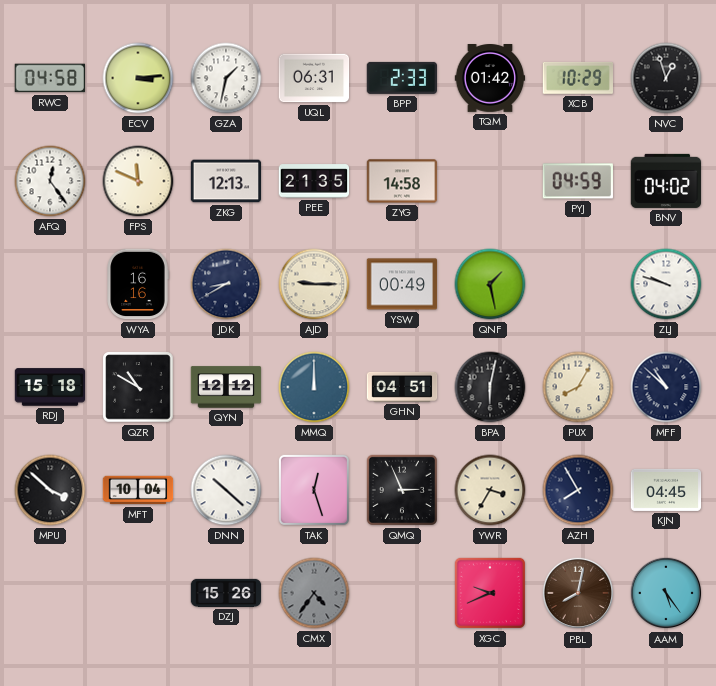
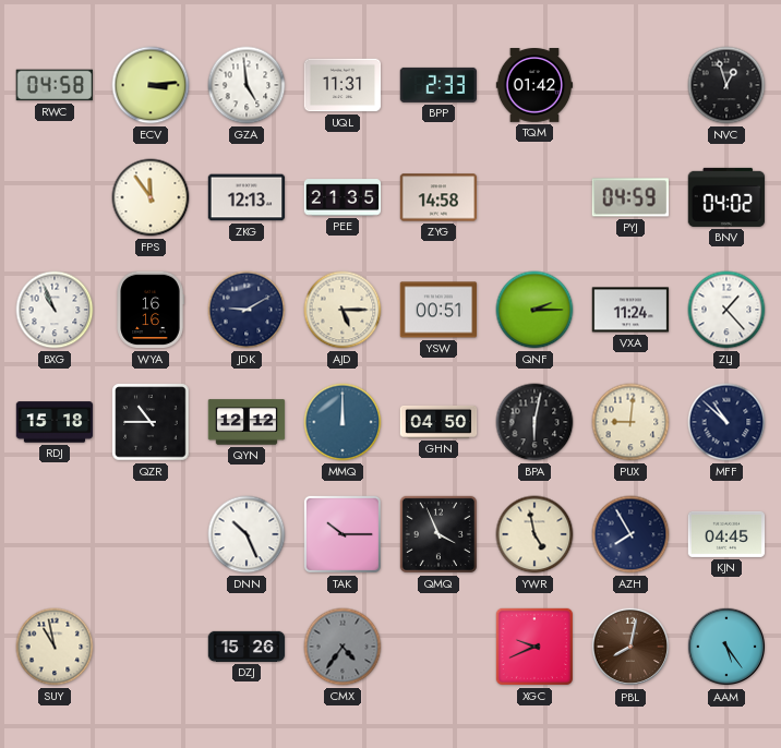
GZA: 1:32 -> 4:59
UQL: 06:31 -> 11:31
XCB: 10:29 -> none
AFQ: 12:24 -> none
FPS: 11:49 -> 11:54
BXG: none -> 10:56
JDK: 8:40 -> 9:10
AJD: 9:15 -> 5:15
YSW: 00:49 -> 00:51
QNF: 1:28 -> 2:15
VXA: none -> 11:24
ZLJ: 9:48 -> 1:23
QZR: 10:50 -> 10:45
GHN: 04:51 -> 04:50
PUX: 8:05 -> 9:01
MPU: 3:52 -> none
MFT: 10:04 -> none
DNN: 10:22 -> 10:26
TAK: 12:27 -> 10:15
QMQ: 2:56 -> 3:56
YWR: 3:35 -> 4:58
SUY: none -> 10:58
